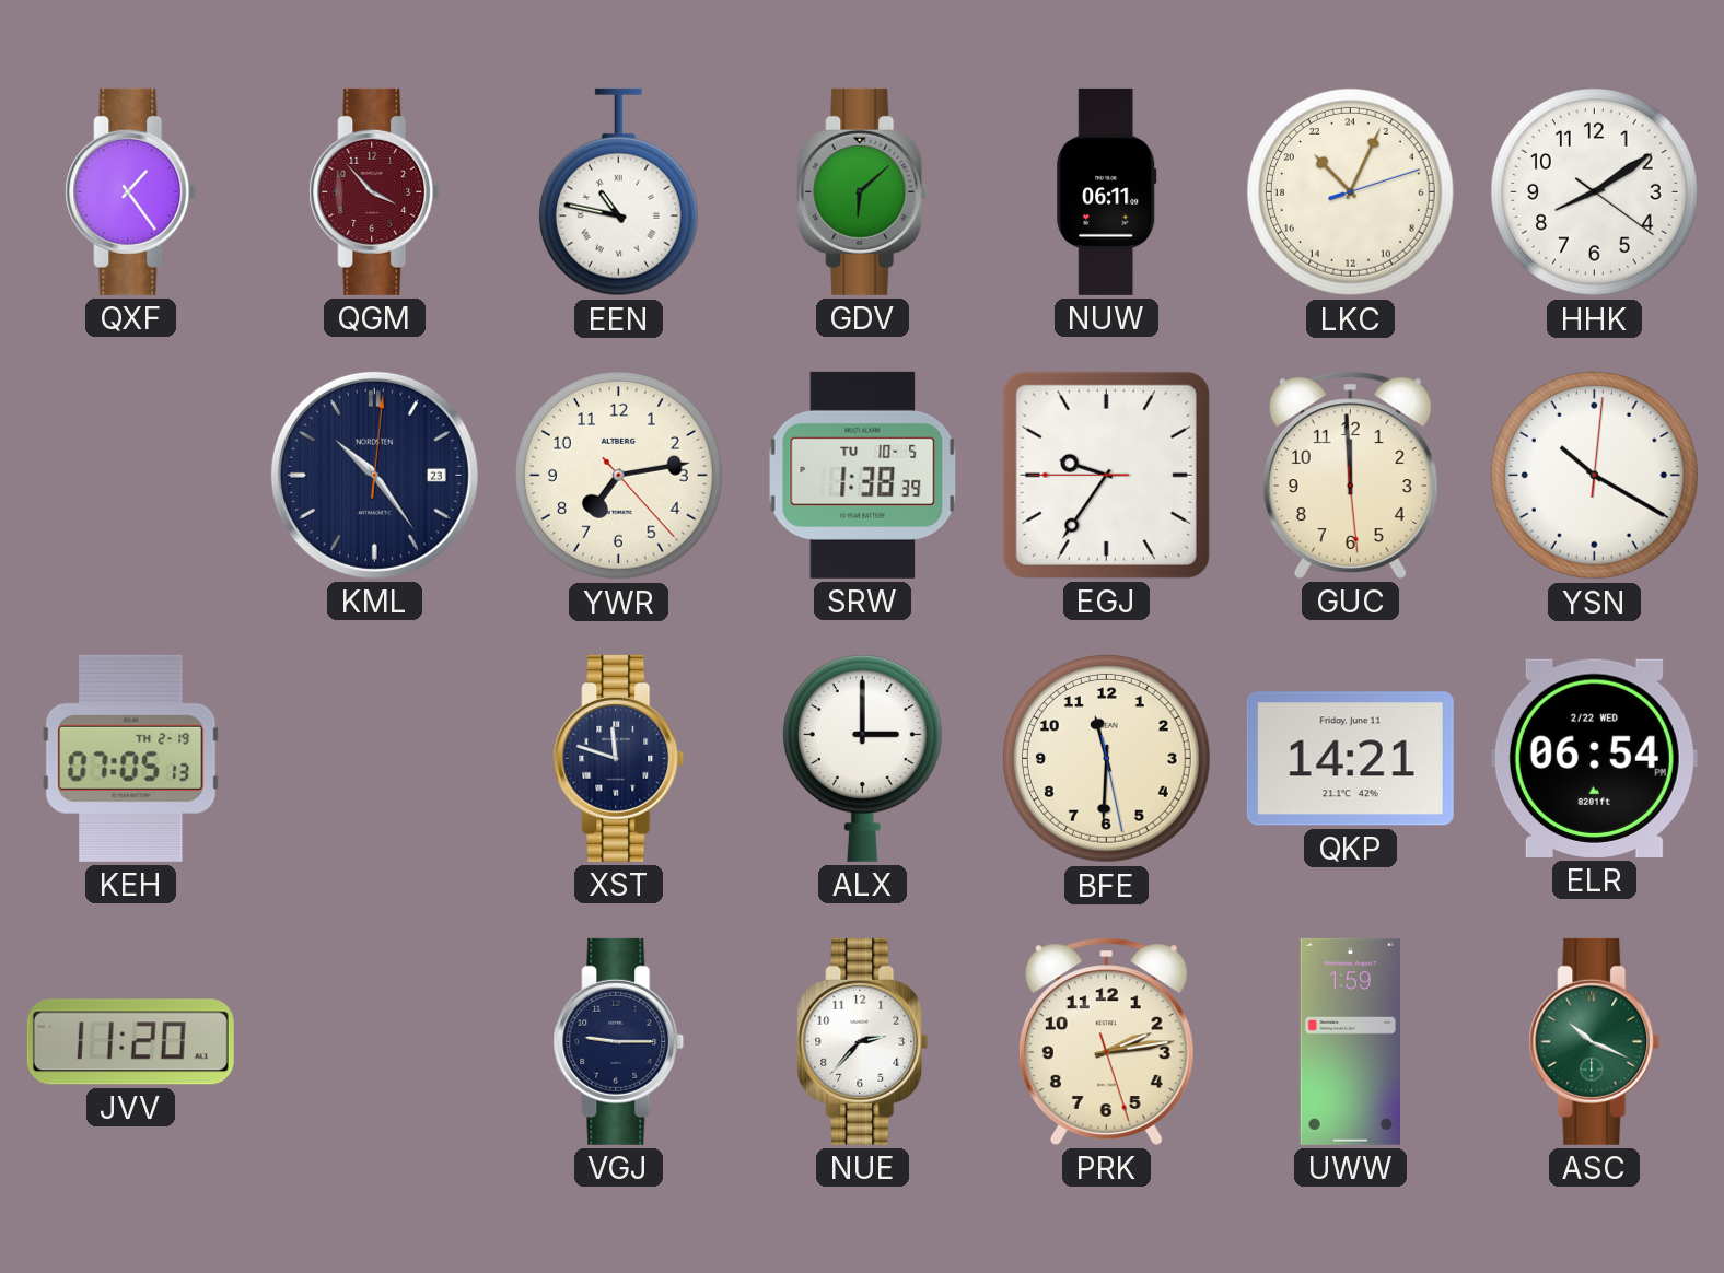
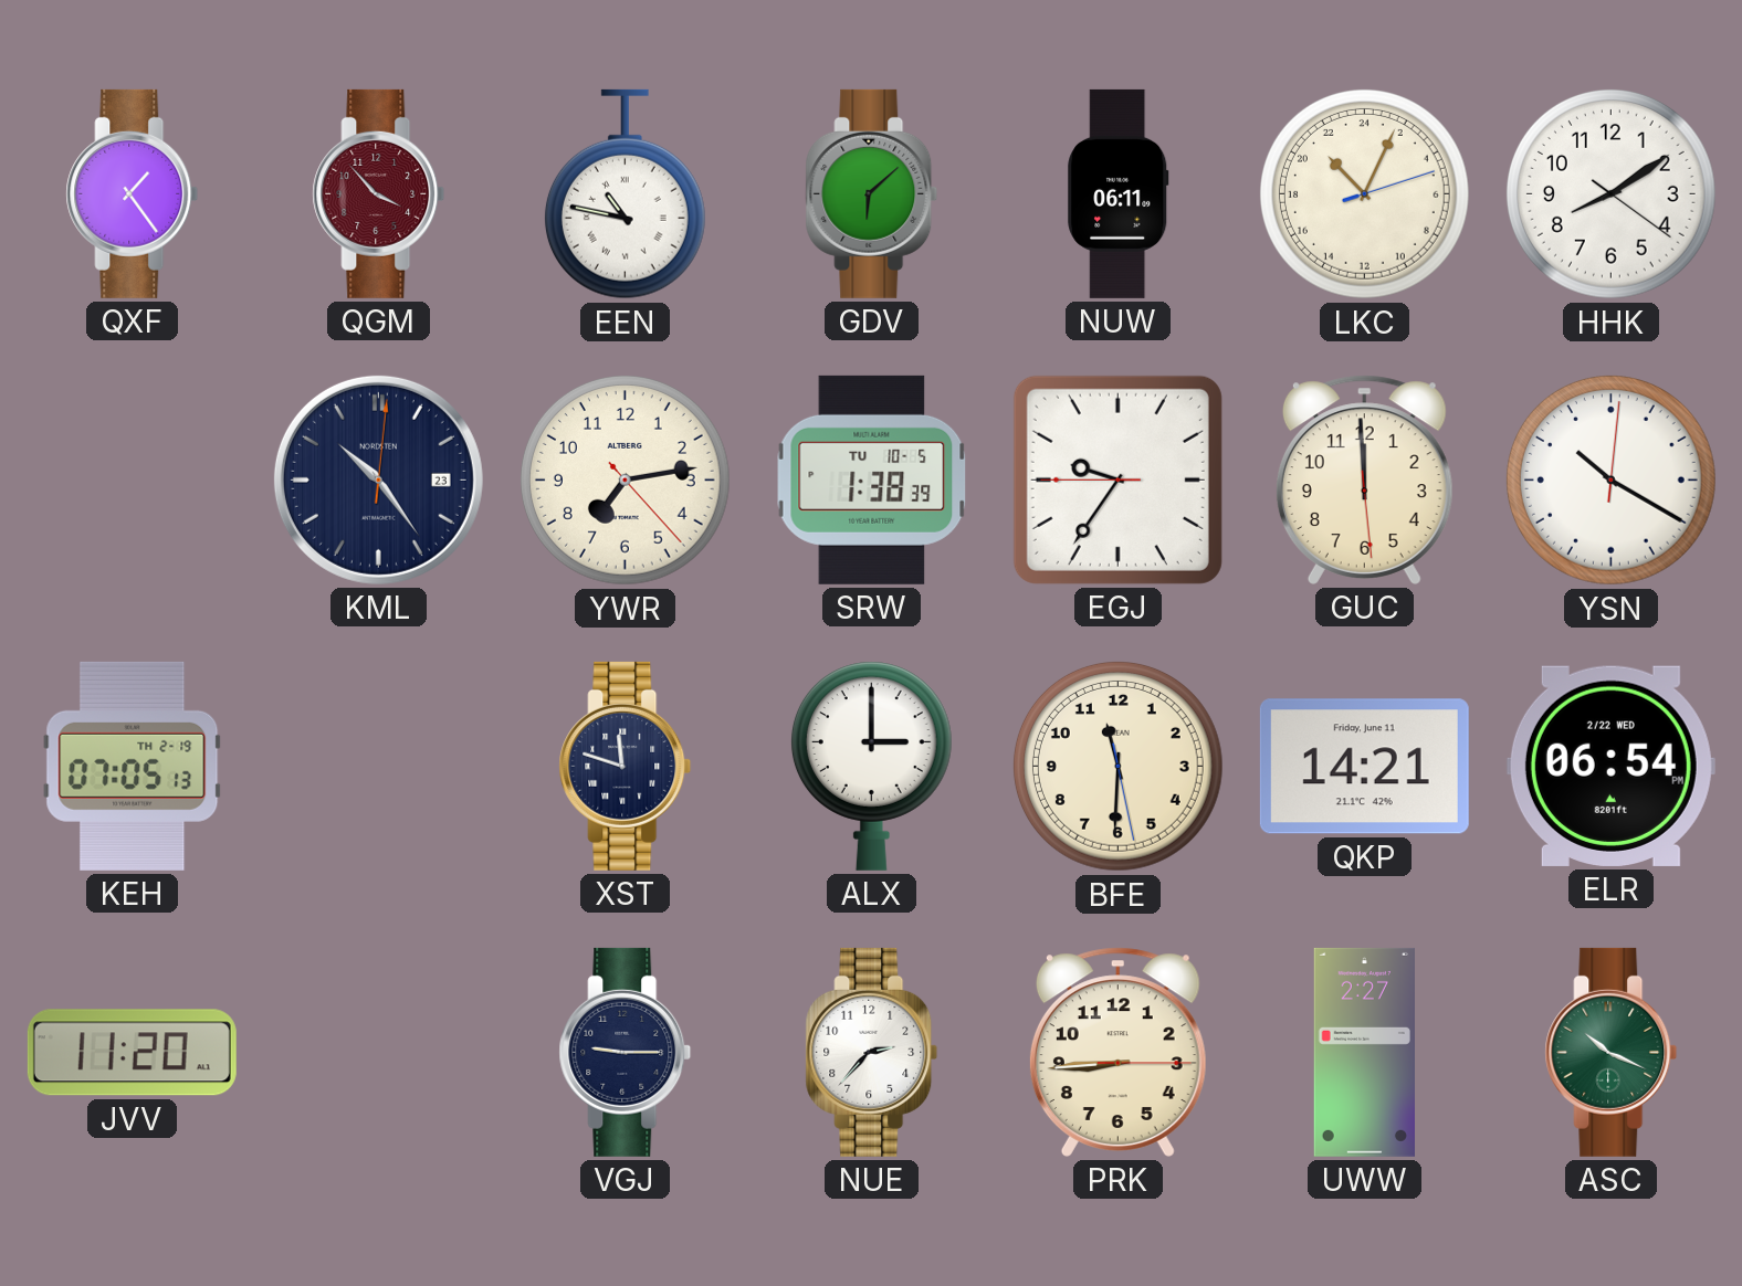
PRK: 2:13 -> 8:44
UWW: 1:59 -> 2:27
